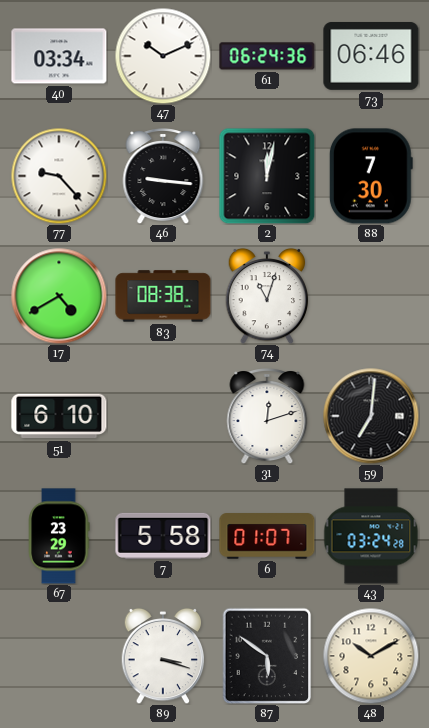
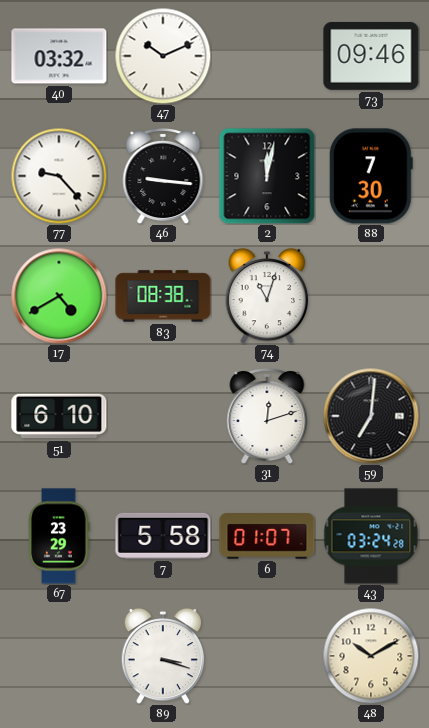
40: 03:34 -> 03:32
61: 06:24 -> none
73: 06:46 -> 09:46
87: 5:51 -> none
